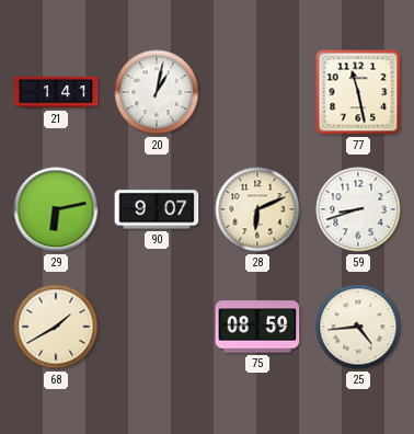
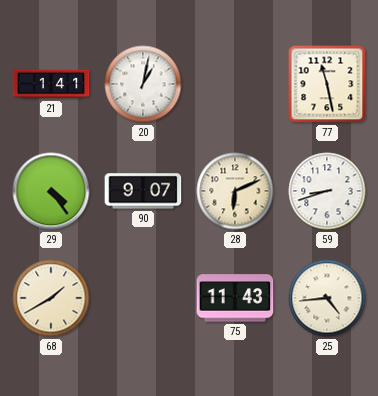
29: 6:13 -> 4:24
75: 08:59 -> 11:43
